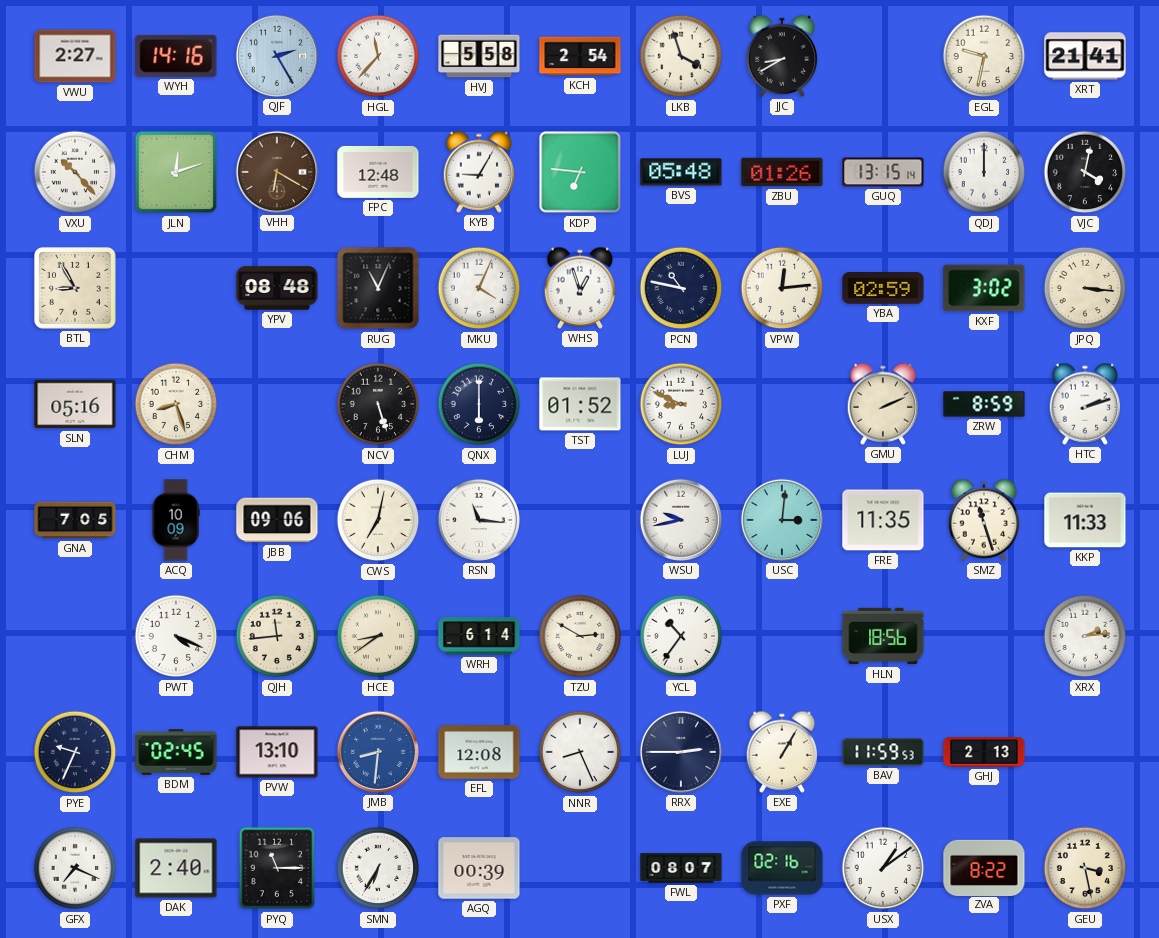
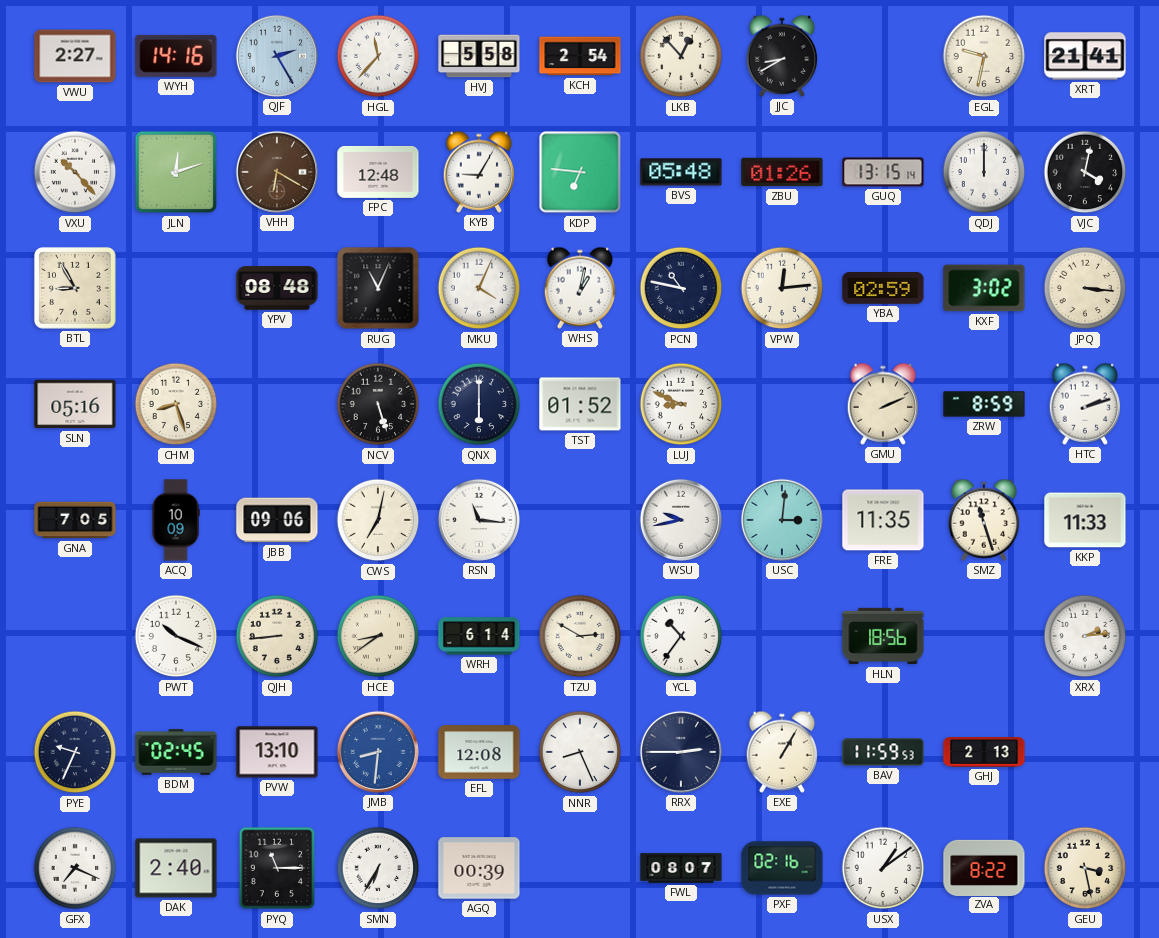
LKB: 3:57 -> 12:53
WHS: 12:57 -> 1:02
PWT: 4:19 -> 10:19
QJH: 11:44 -> 8:44
